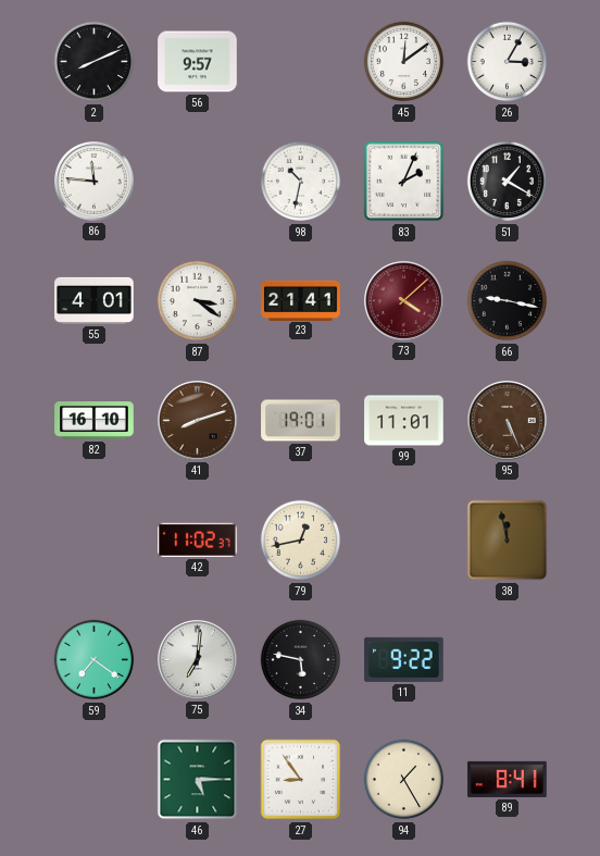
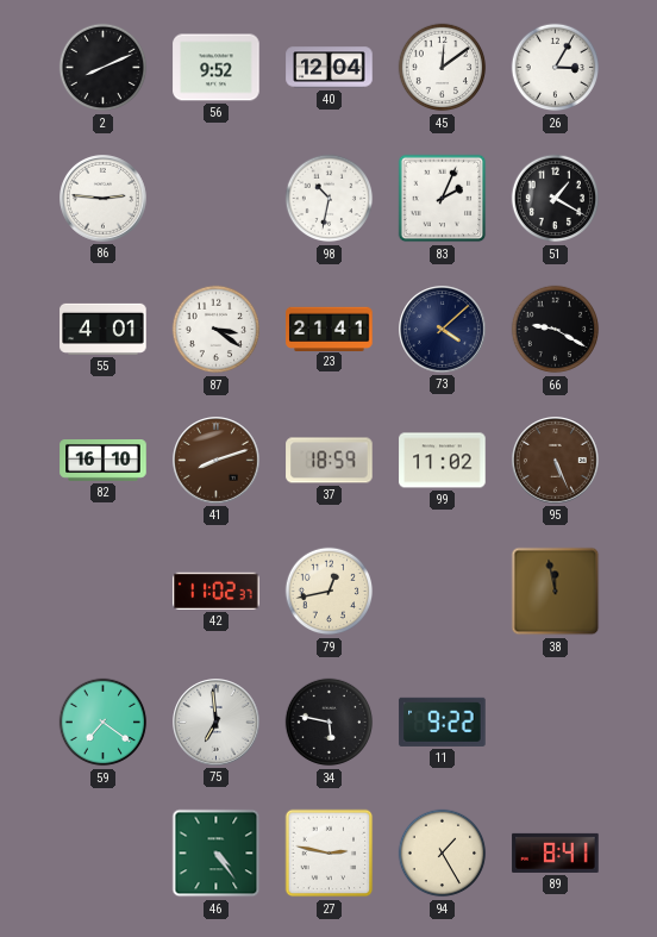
56: 9:57 -> 9:52
40: none -> 12:04
86: 11:46 -> 2:46
73 dial: burgundy -> navy
66: 9:17 -> 9:20
37: 19:01 -> 18:59
99: 11:01 -> 11:02
75: 7:01 -> 6:59
46: 5:15 -> 4:24
27: 8:54 -> 2:47
